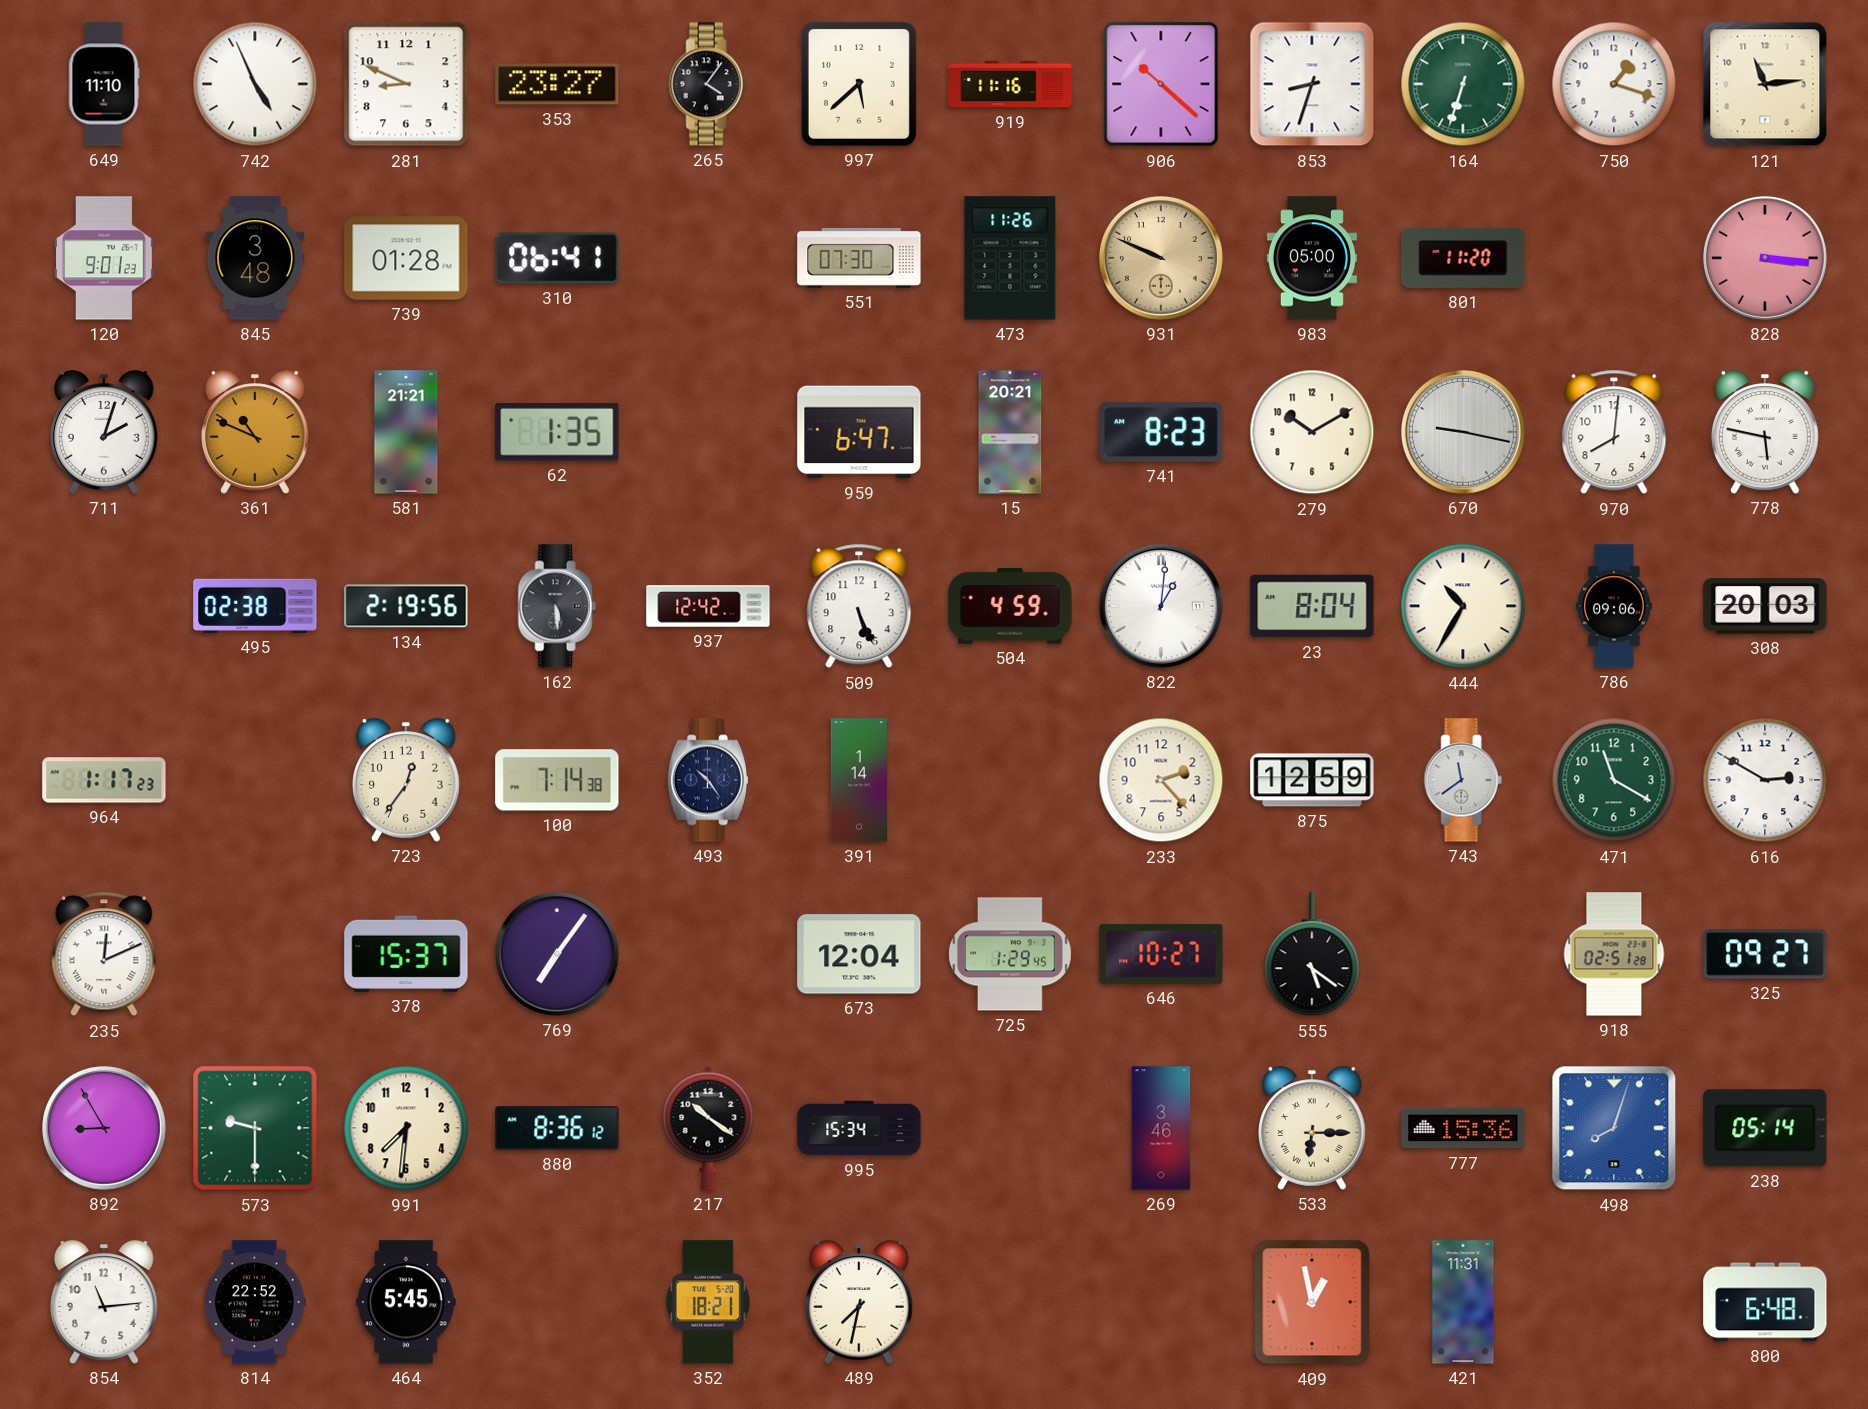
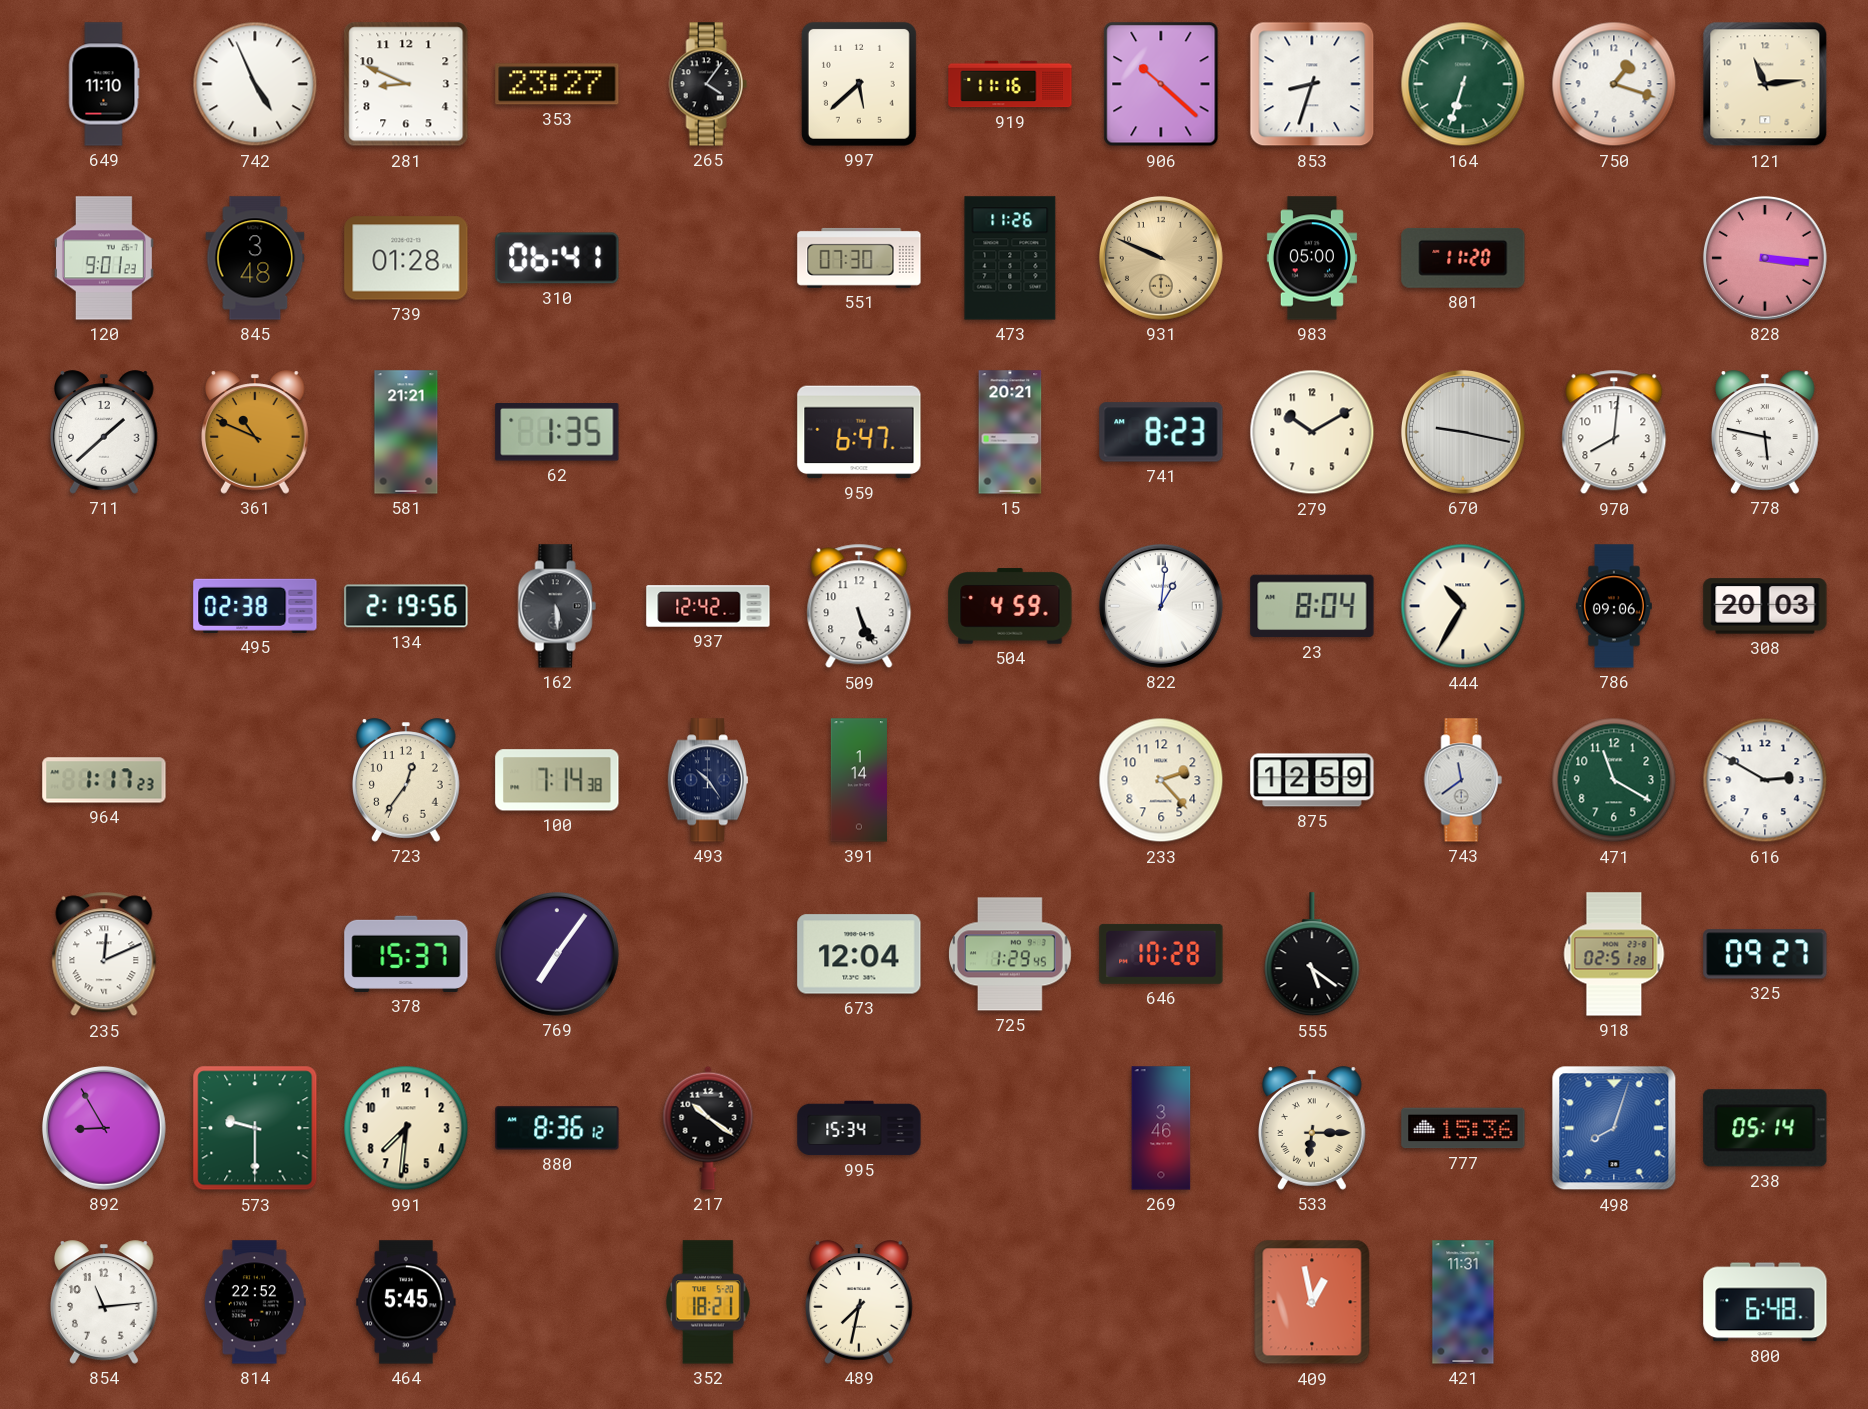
711: 2:03 -> 1:38
646: 10:27 -> 10:28
